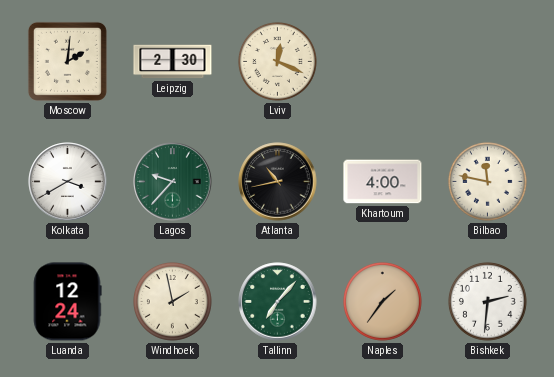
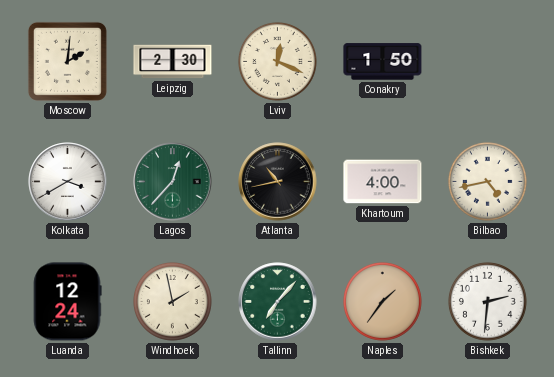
Conakry: none -> 1:50
Lagos: 9:37 -> 12:37
Bilbao: 11:47 -> 4:43
